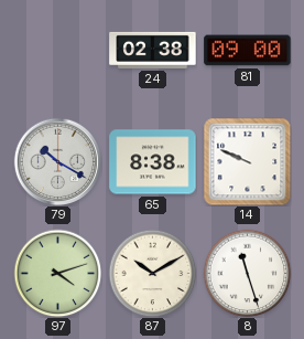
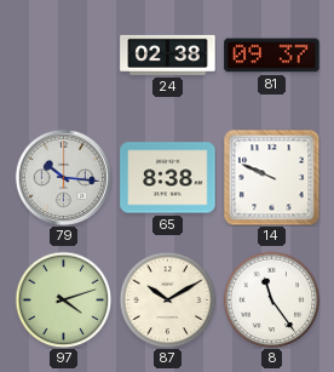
81: 09:00 -> 09:37
79: 10:20 -> 10:16
8: 11:27 -> 11:24
